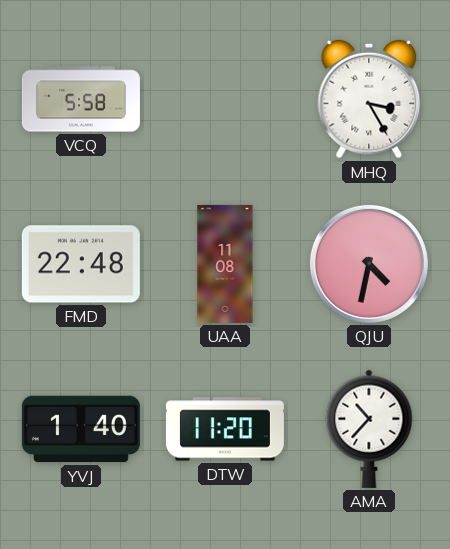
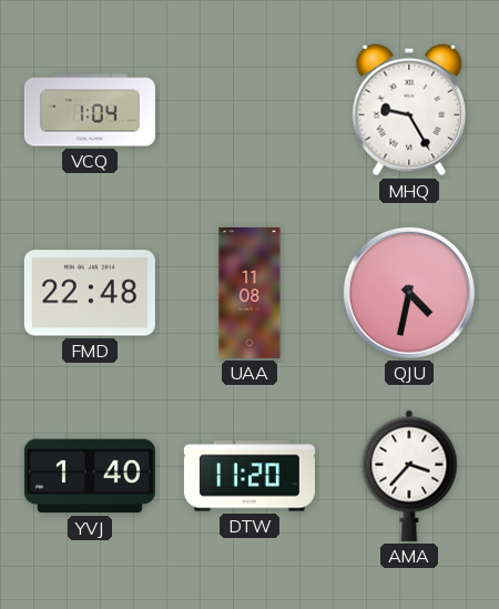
VCQ: 5:58 -> 1:04
MHQ: 3:25 -> 9:25
AMA: 10:37 -> 3:37
